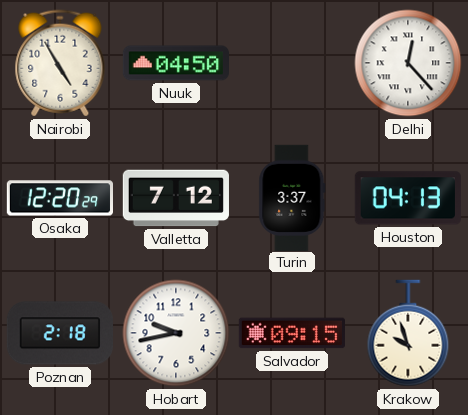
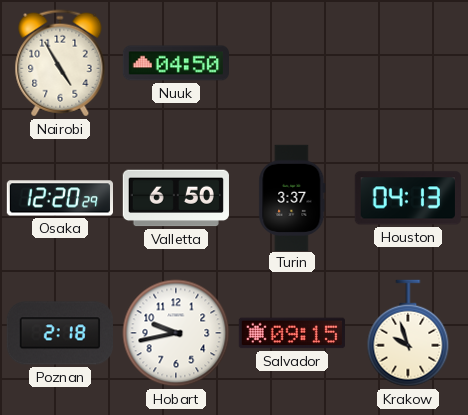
Delhi: 12:23 -> none
Valletta: 7:12 -> 6:50
